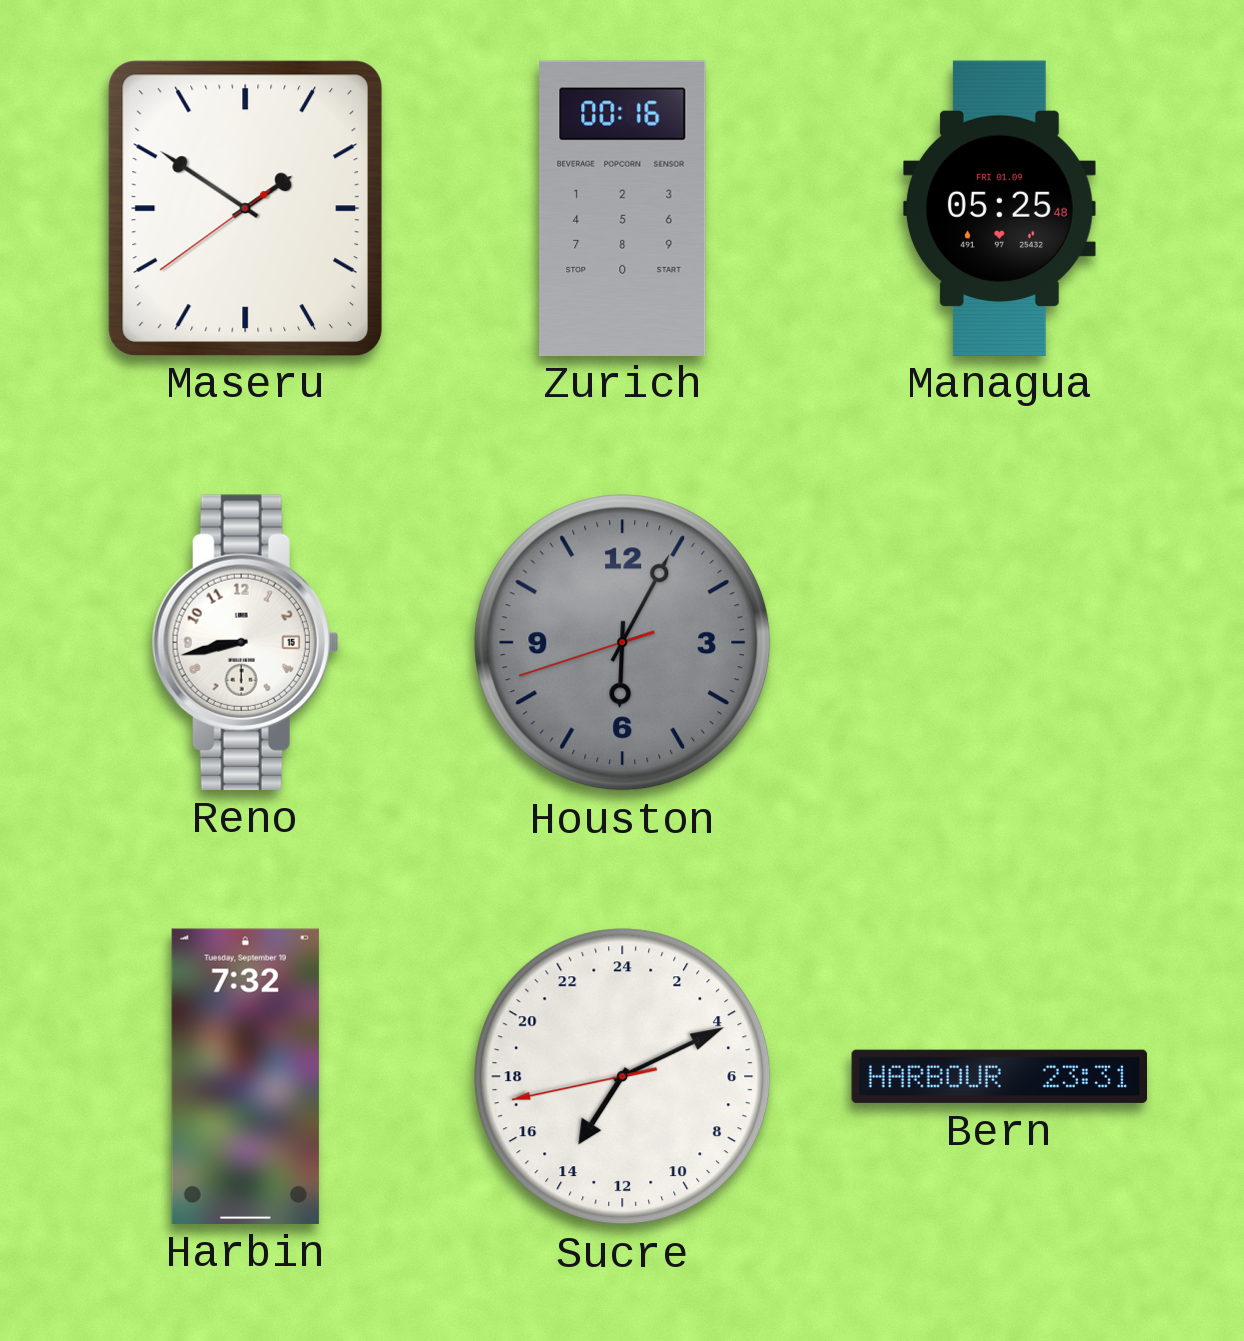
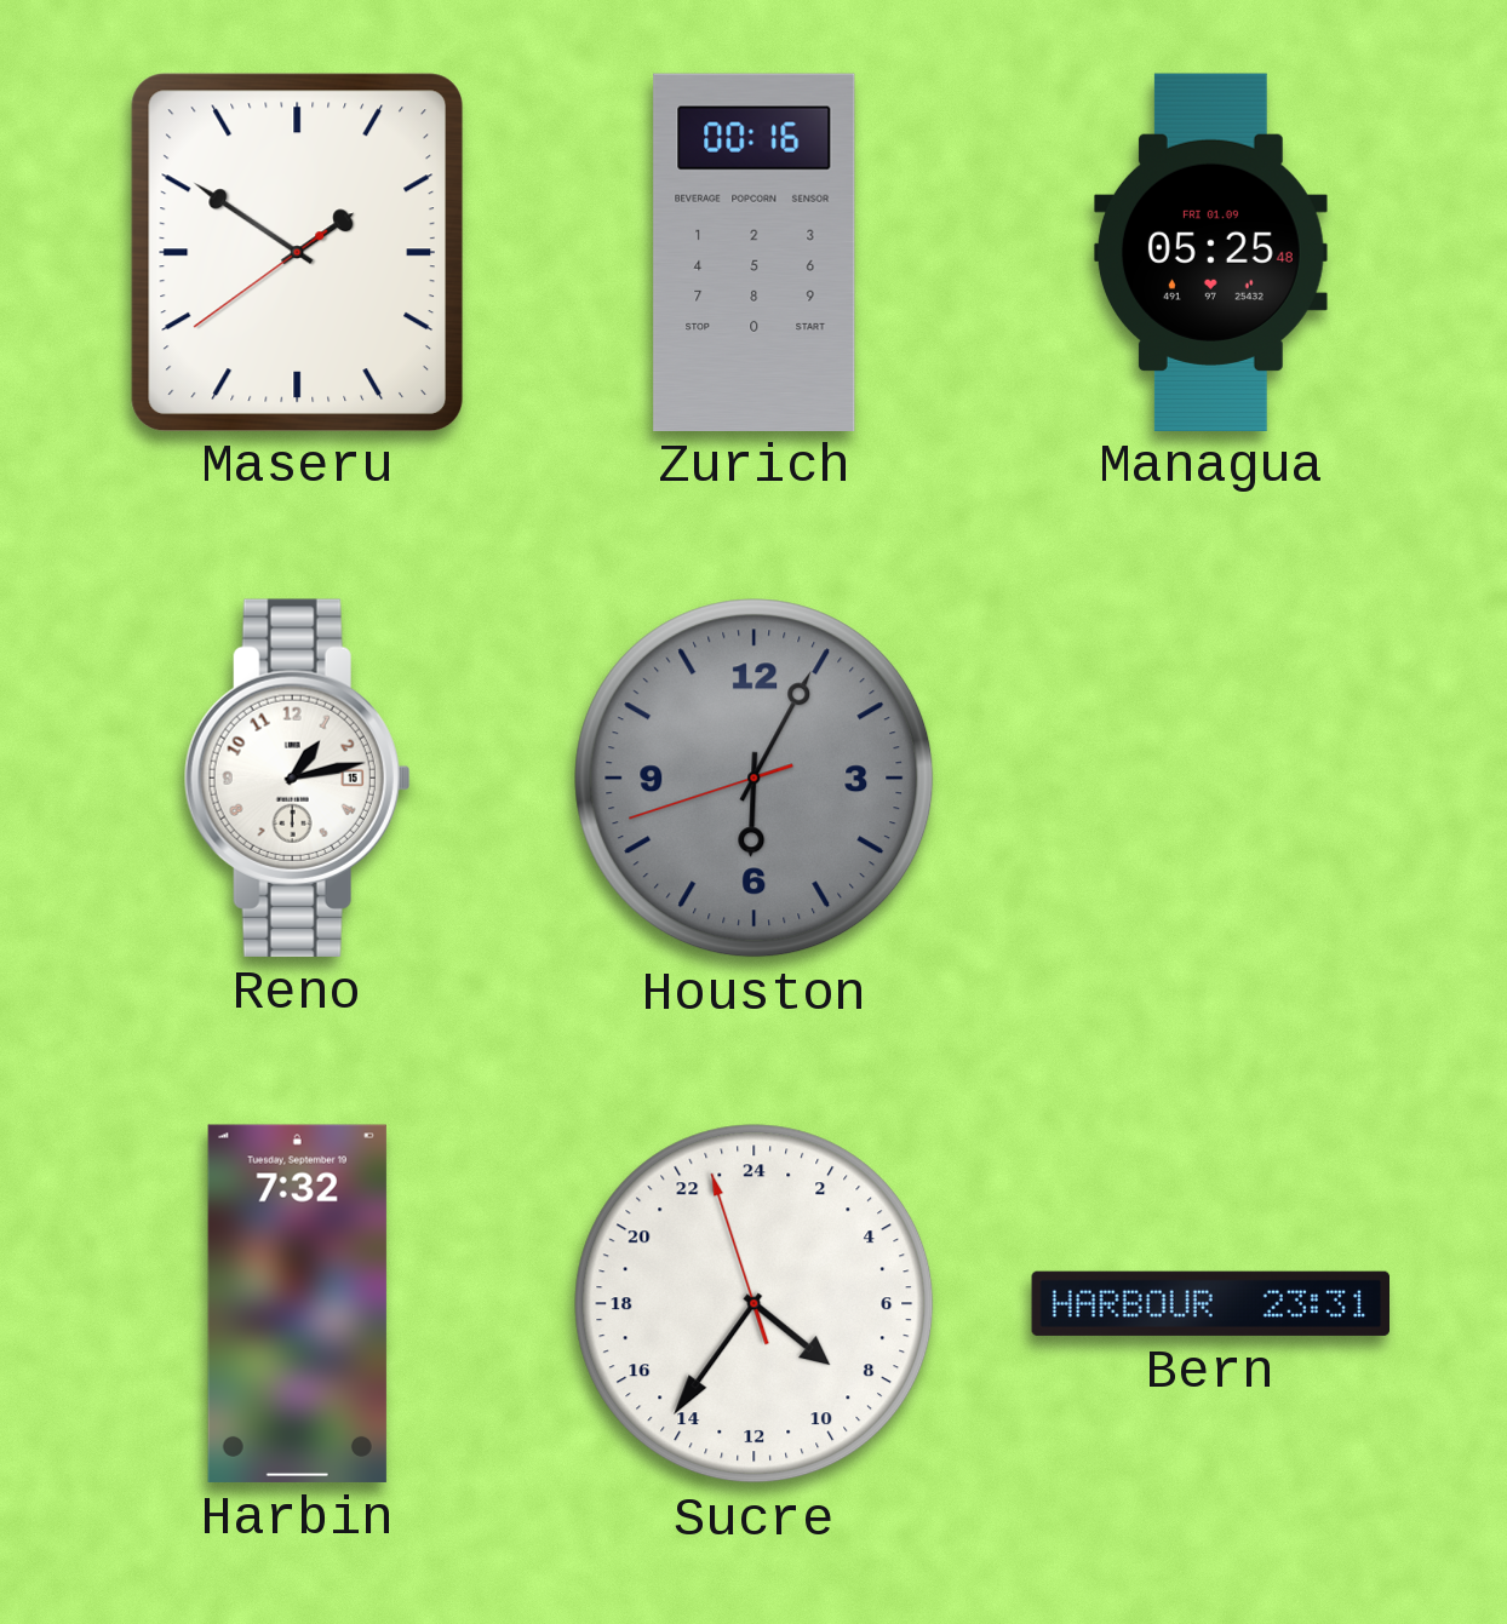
Reno: 8:43 -> 1:13
Sucre: 14:10 -> 8:35
